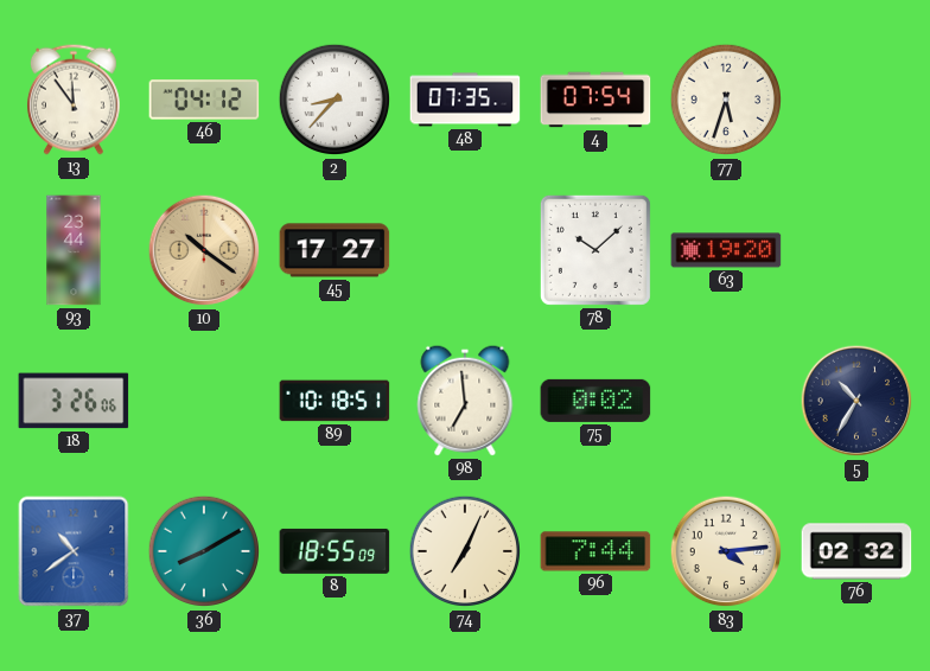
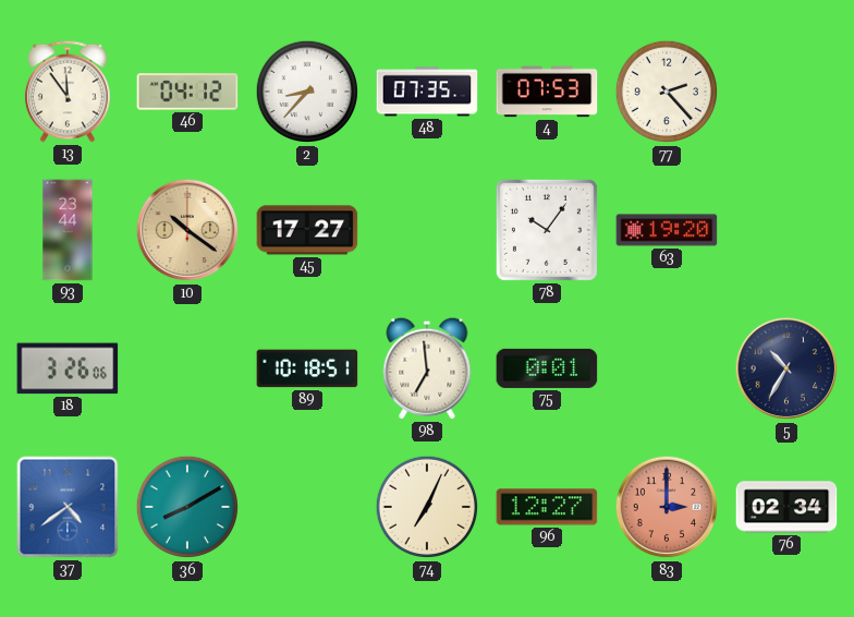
4: 07:54 -> 07:53
77: 5:33 -> 2:23
78: 10:08 -> 10:06
75: 0:02 -> 0:01
37: 10:39 -> 4:39
8: 18:55 -> none
96: 7:44 -> 12:27
83: 4:14 -> 3:00
83 dial: cream -> salmon
76: 02:32 -> 02:34
